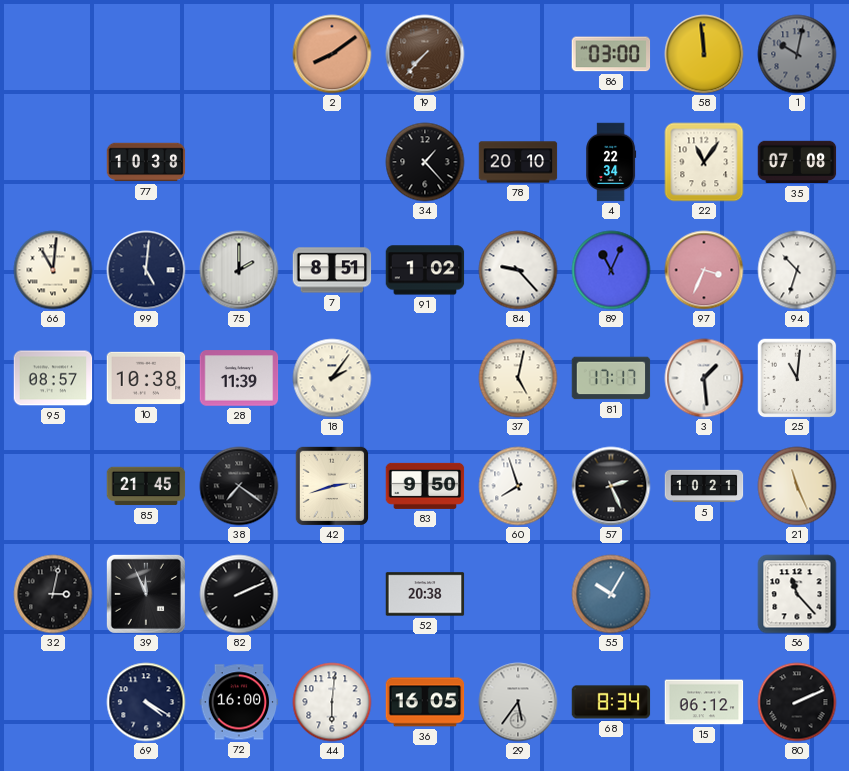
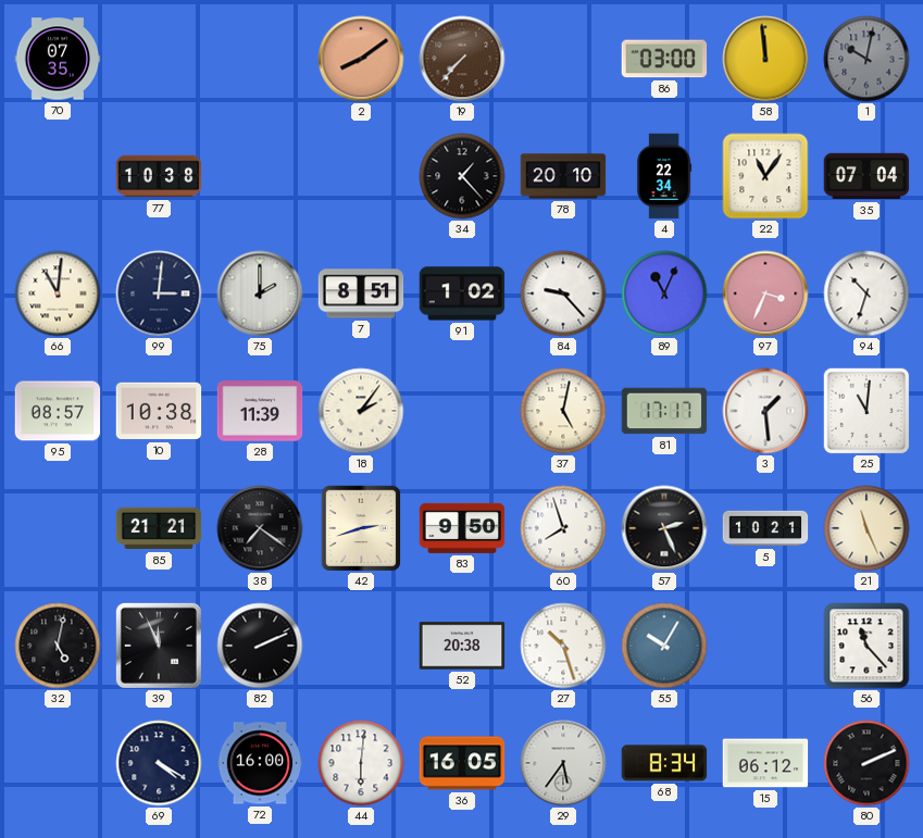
70: none -> 07:35
35: 07:08 -> 07:04
99: 5:01 -> 3:01
85: 21:45 -> 21:21
32: 3:02 -> 5:02
27: none -> 10:27
